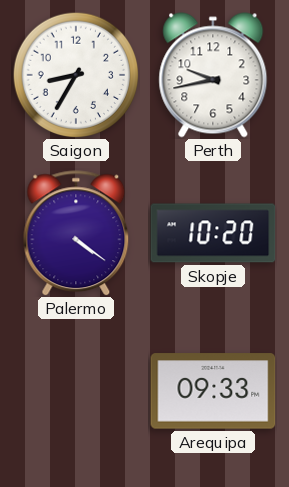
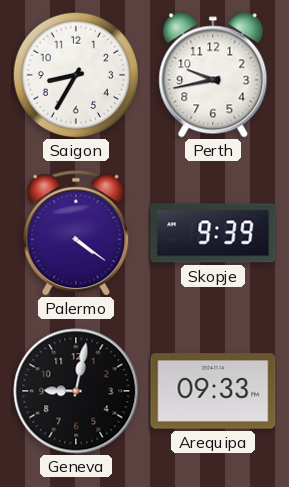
Skopje: 10:20 -> 9:39
Geneva: none -> 9:02
